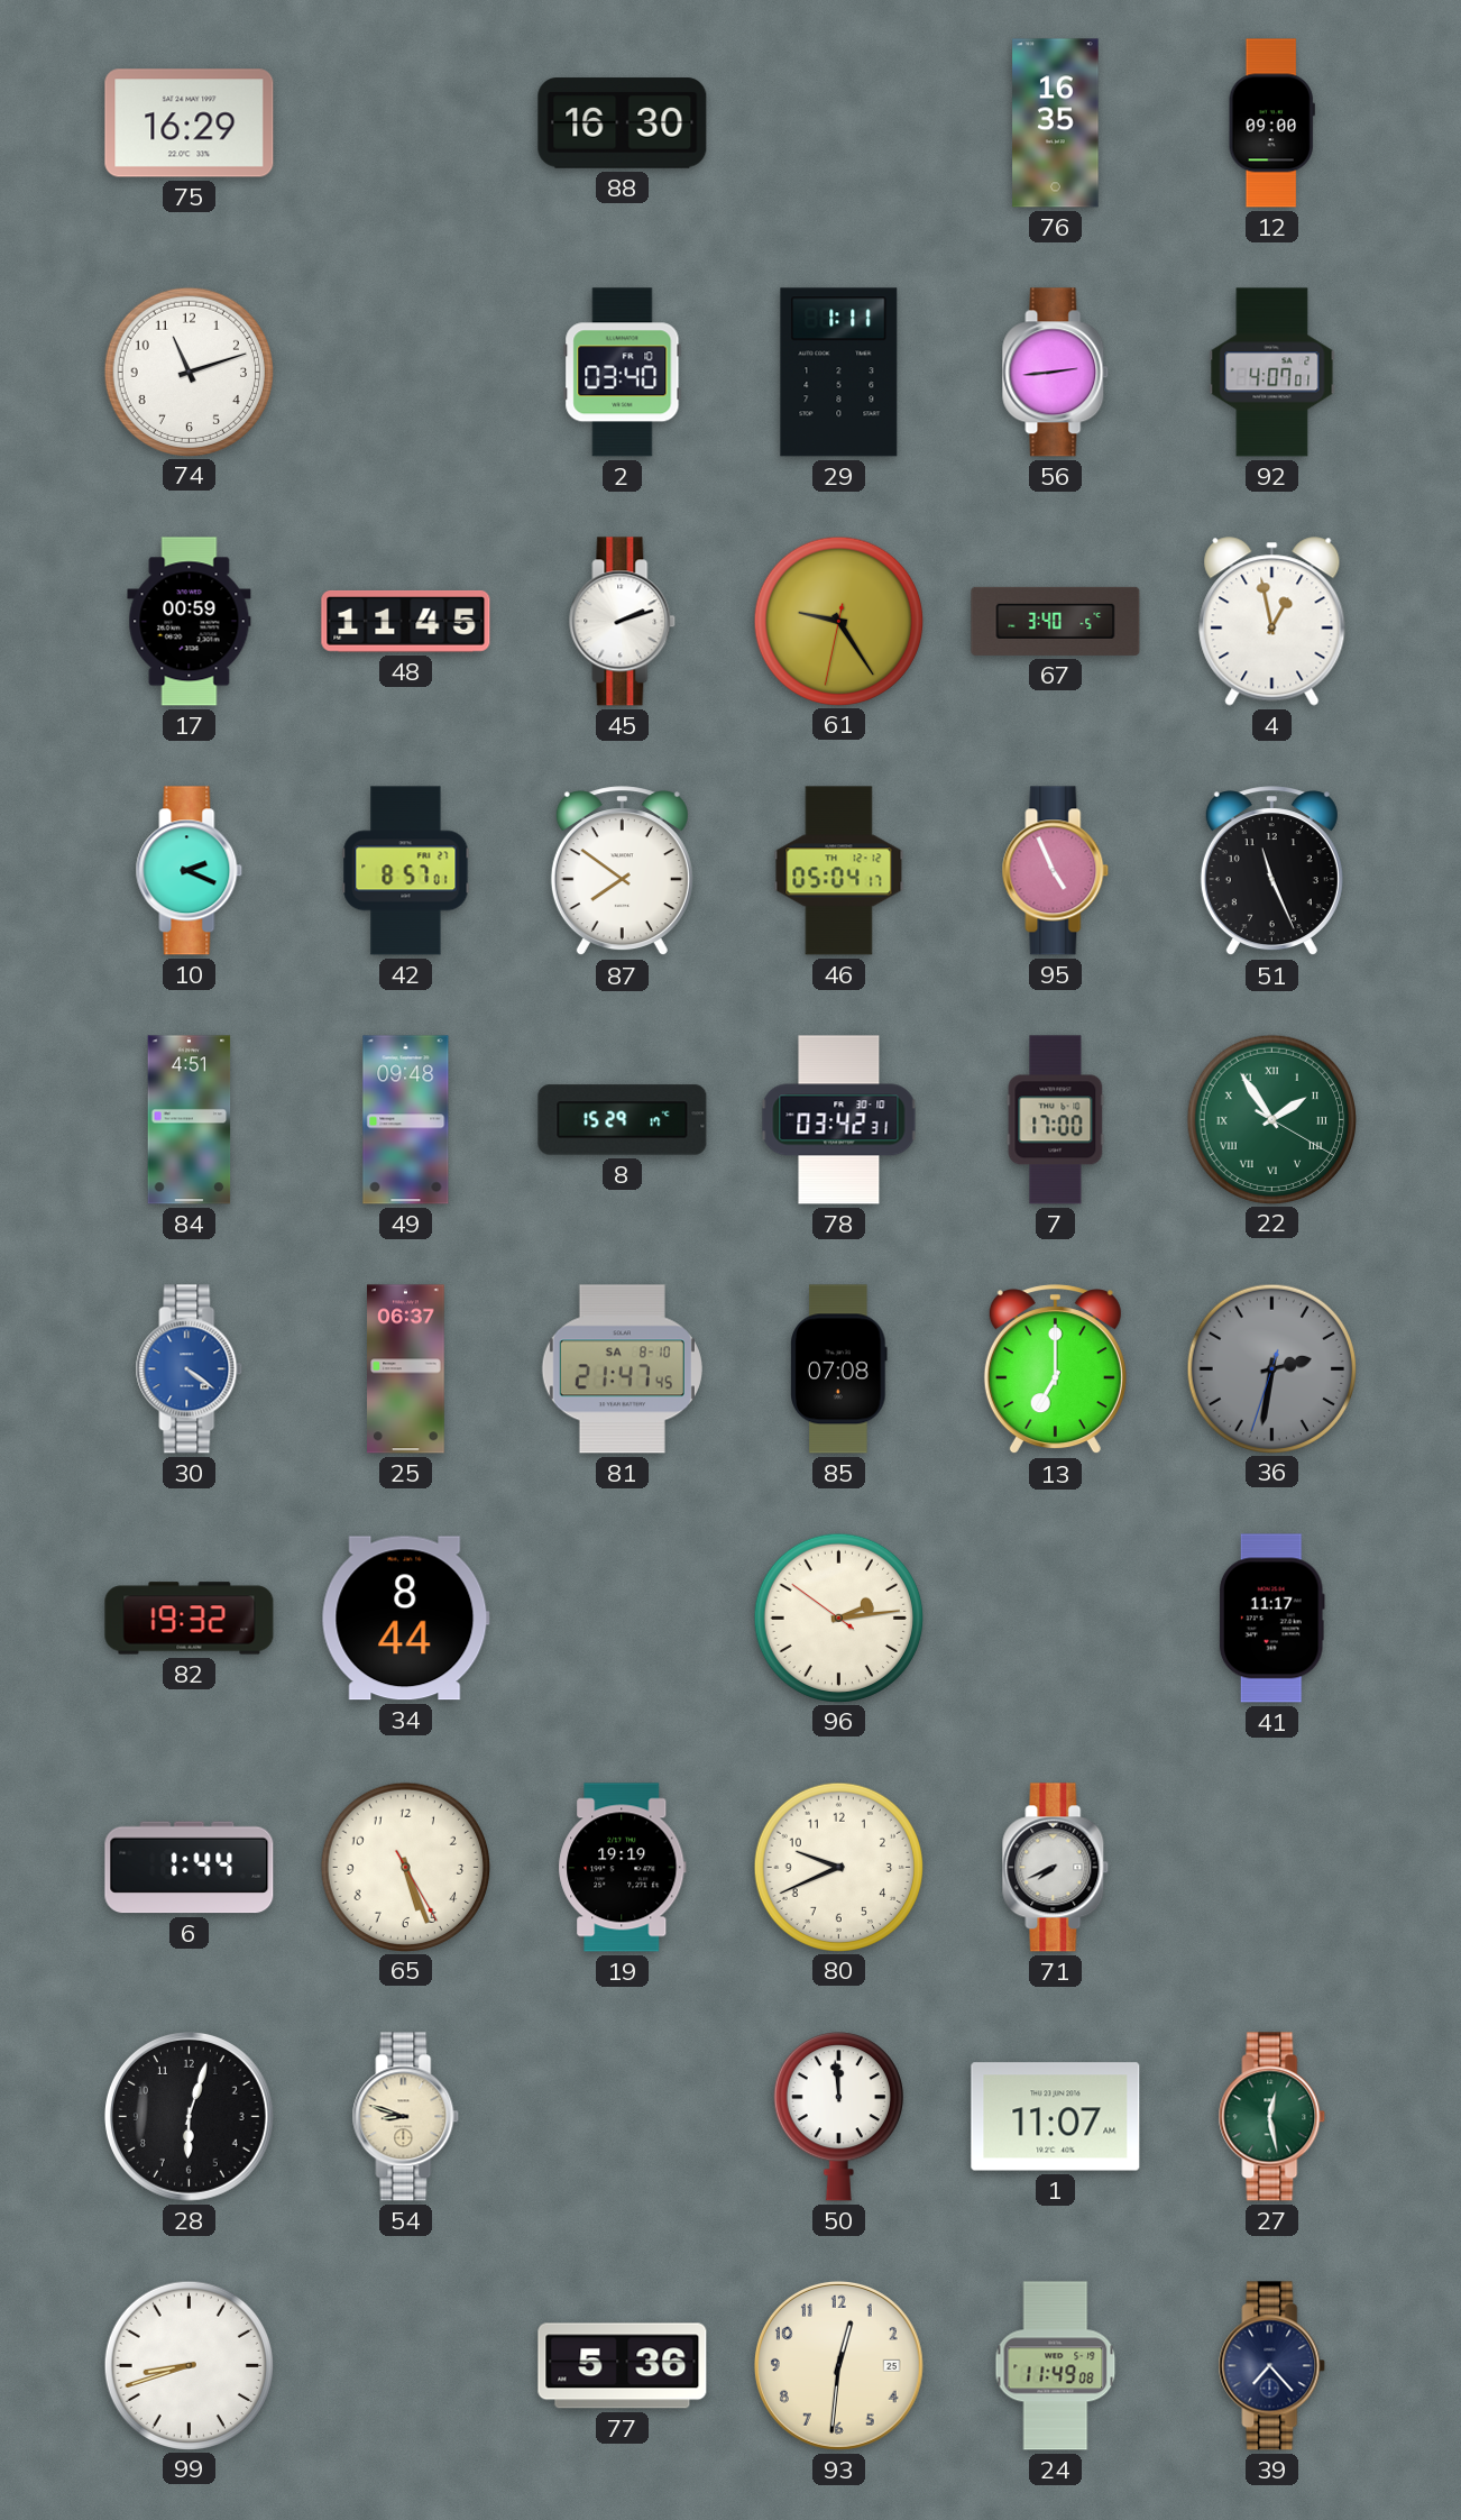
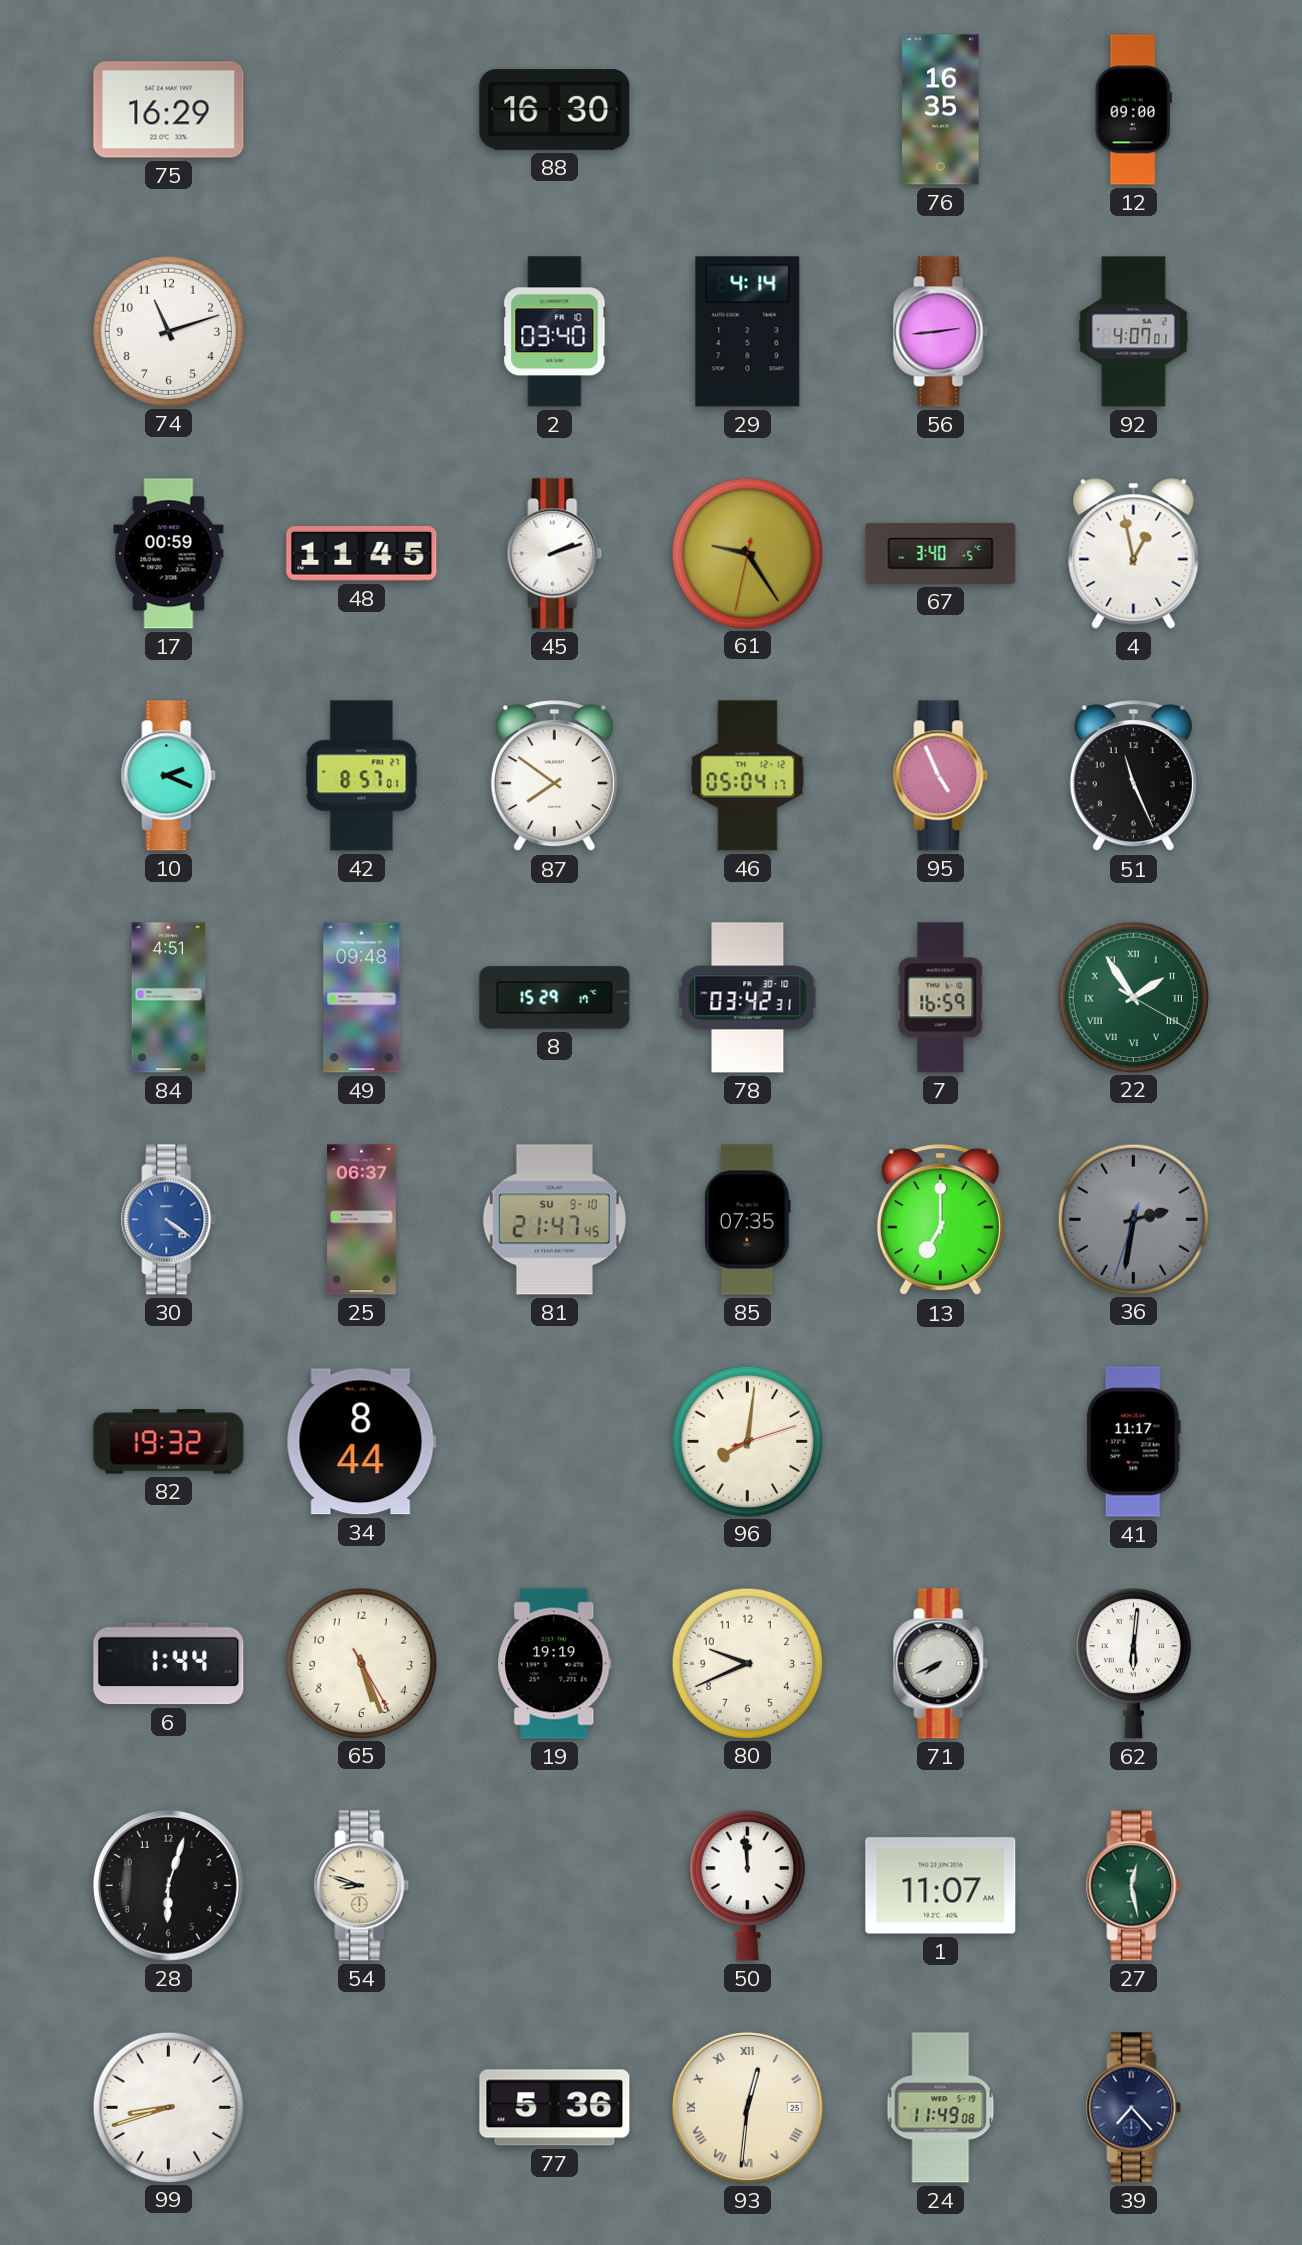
29: 1:11 -> 4:14
7: 17:00 -> 16:59
81 date: SA 8-10 -> SU 9-10
85: 07:08 -> 07:35
96: 2:13 -> 8:01
62: none -> 6:01
93 numerals: Arabic -> Roman
